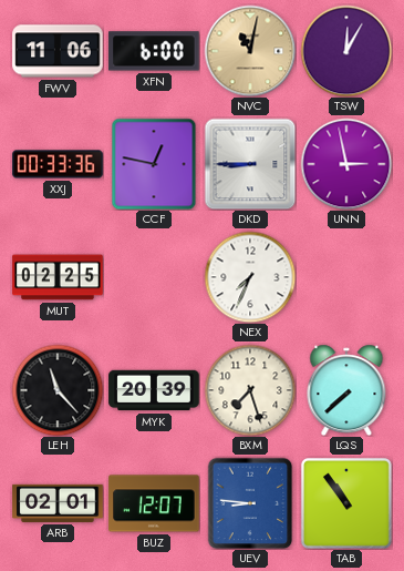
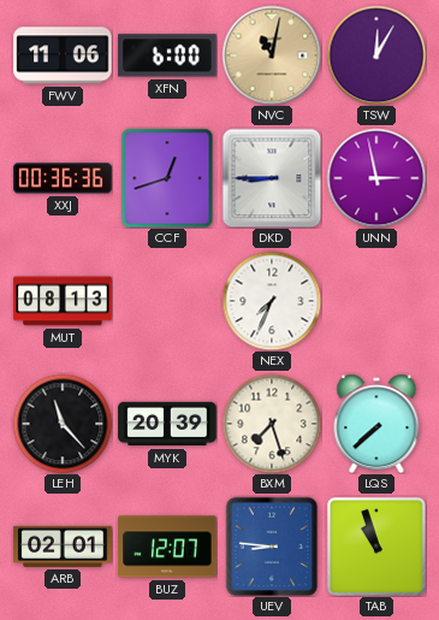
XXJ: 00:33 -> 00:36
CCF: 12:47 -> 12:42
MUT: 02:25 -> 08:13
TAB: 10:54 -> 10:57
